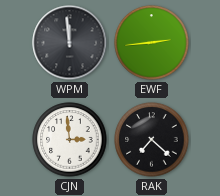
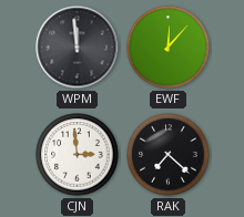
EWF: 2:44 -> 12:07
